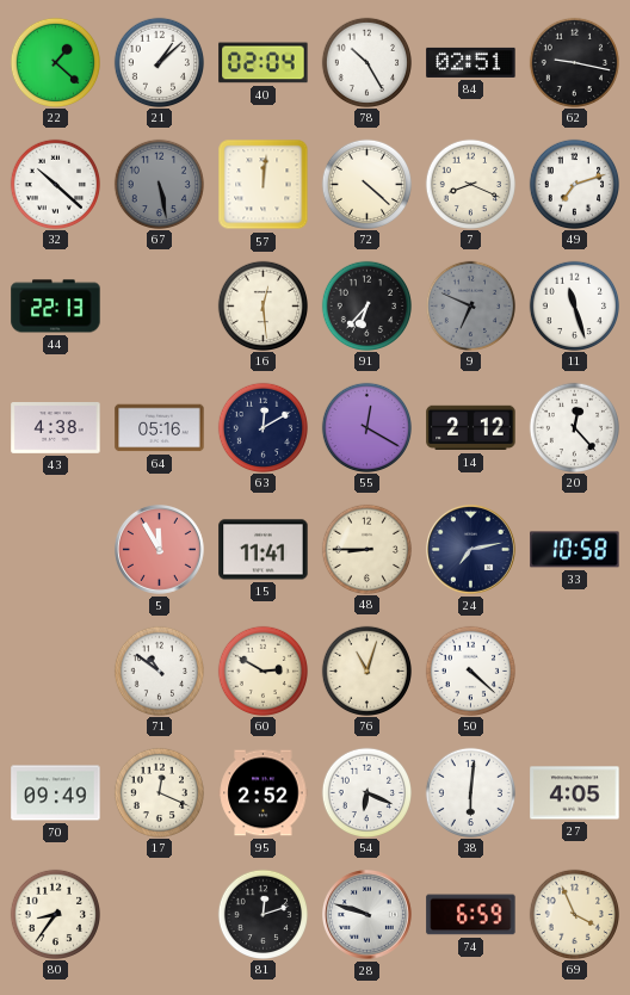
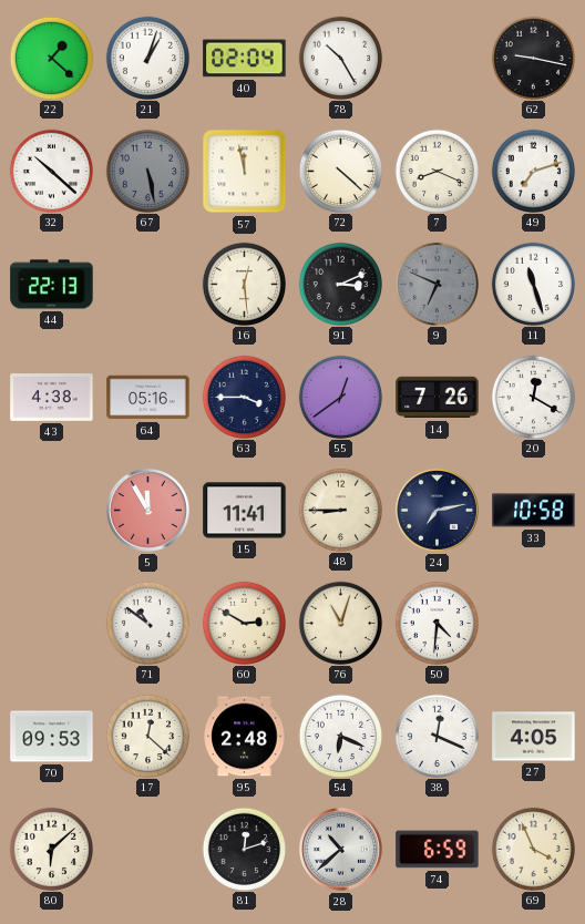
21: 1:08 -> 1:03
84: 02:51 -> none
57: 12:01 -> 11:58
91: 6:37 -> 3:11
63: 12:10 -> 3:45
55: 12:20 -> 12:39
14: 2:12 -> 7:26
20: 12:23 -> 12:20
50: 4:22 -> 4:31
70: 09:49 -> 09:53
17: 12:19 -> 12:22
95: 2:52 -> 2:48
38: 6:01 -> 12:19
80: 8:36 -> 6:08
28: 9:48 -> 10:38
